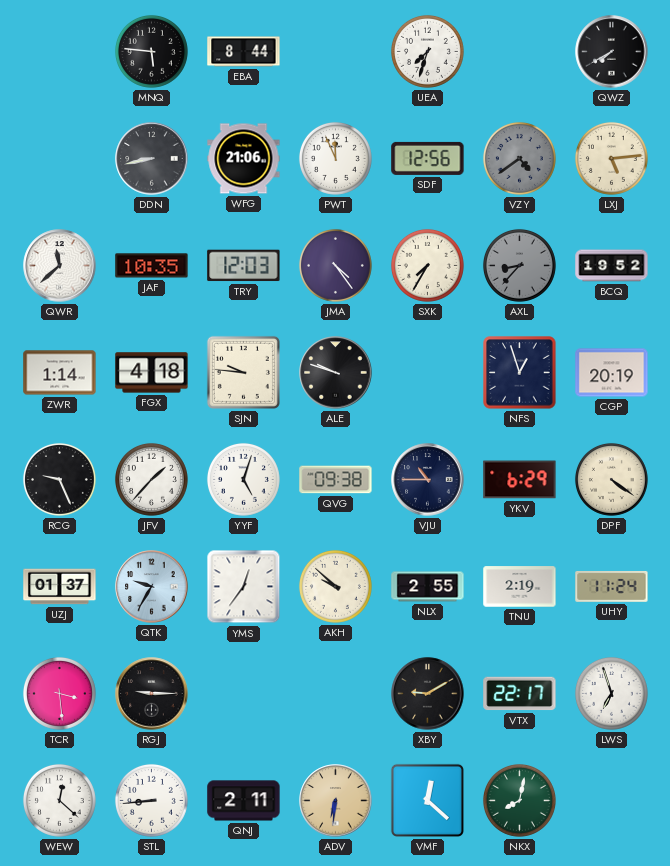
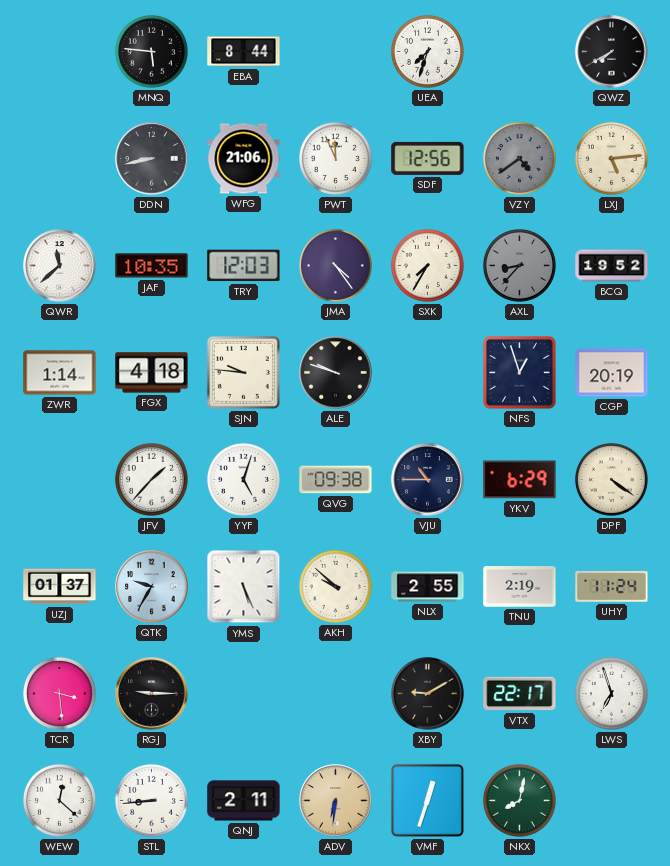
RCG: 9:26 -> none
YMS: 12:36 -> 5:26
VMF: 12:22 -> 12:33
